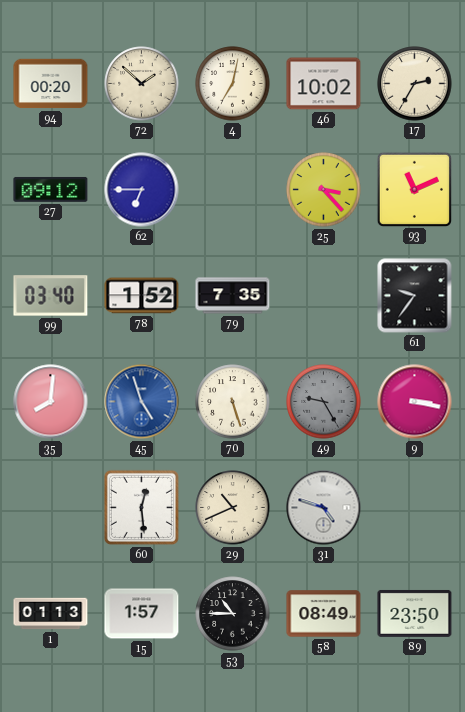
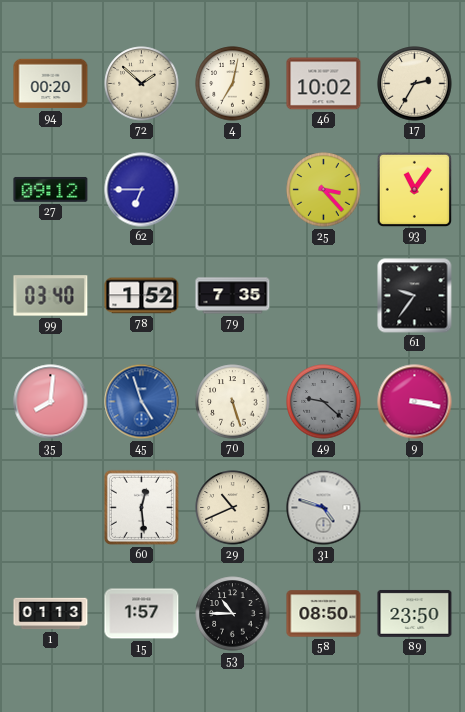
93: 11:11 -> 11:06
49: 9:25 -> 9:22
58: 08:49 -> 08:50
